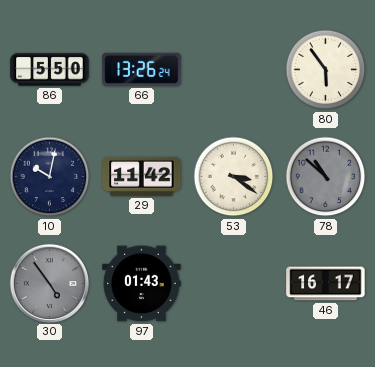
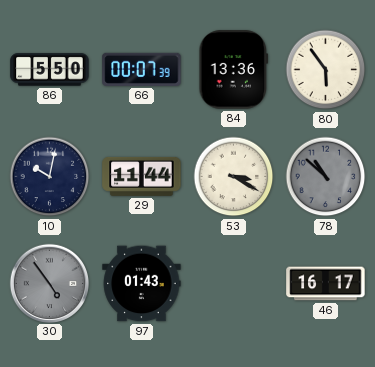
66: 13:26 -> 00:07
84: none -> 13:36
29: 11:42 -> 11:44
53: 3:21 -> 3:20
